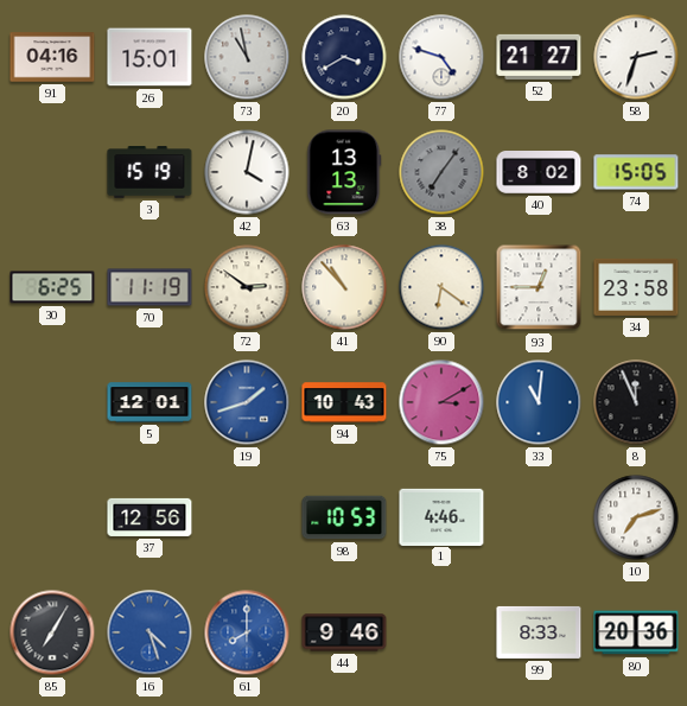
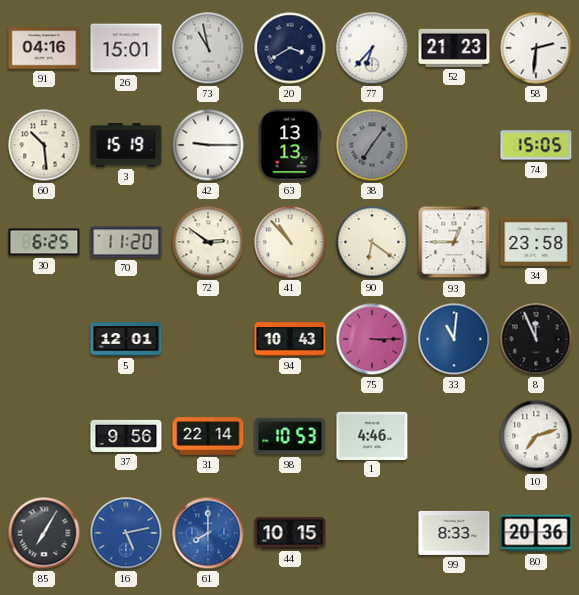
77: 4:48 -> 6:37
52: 21:27 -> 21:23
58: 2:33 -> 2:31
60: none -> 10:29
42: 4:02 -> 9:15
40: 8:02 -> none
70: 11:19 -> 11:20
19: 1:42 -> none
75: 3:10 -> 3:15
37: 12:56 -> 9:56
31: none -> 22:14
16: 4:27 -> 5:13
44: 9:46 -> 10:15
